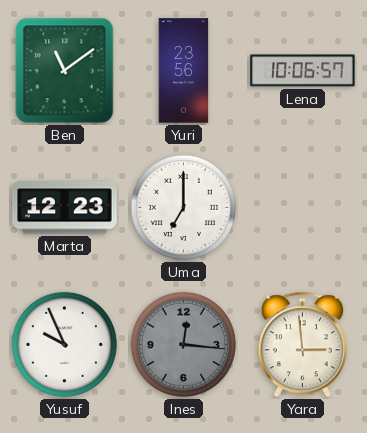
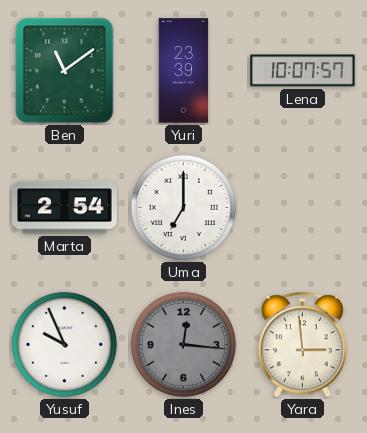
Yuri: 23:56 -> 23:39
Lena: 10:06 -> 10:07
Marta: 12:23 -> 2:54
